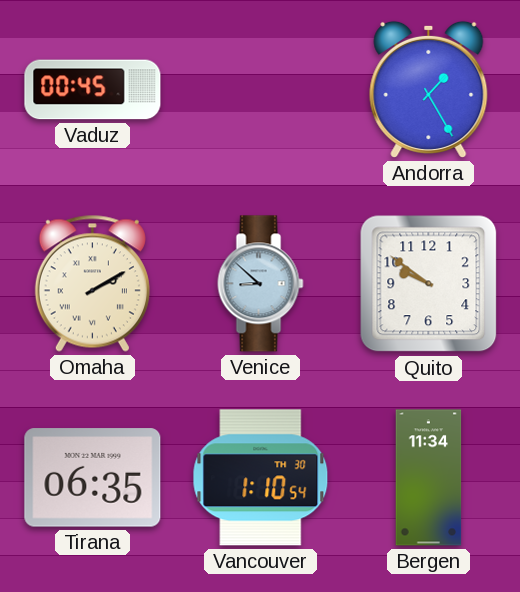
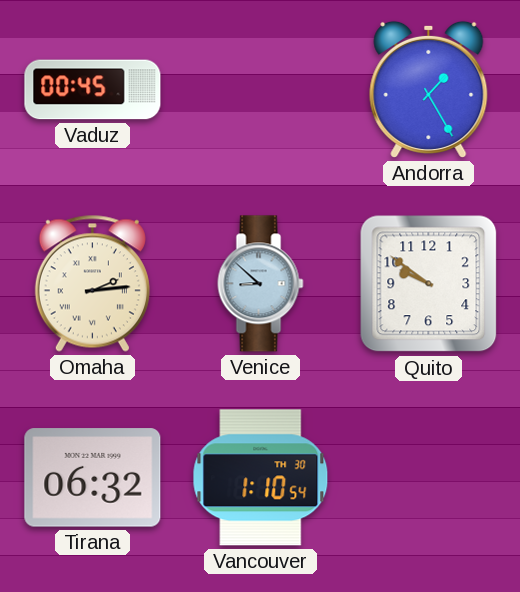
Omaha: 2:10 -> 2:14
Tirana: 06:35 -> 06:32
Bergen: 11:34 -> none
